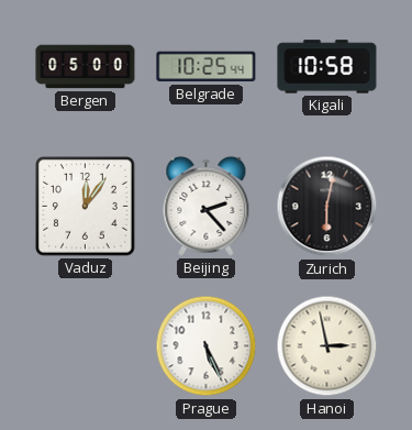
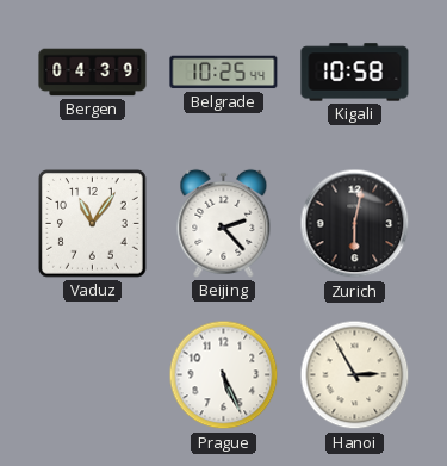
Bergen: 05:00 -> 04:39
Vaduz: 12:06 -> 11:06
Hanoi: 2:58 -> 2:55
